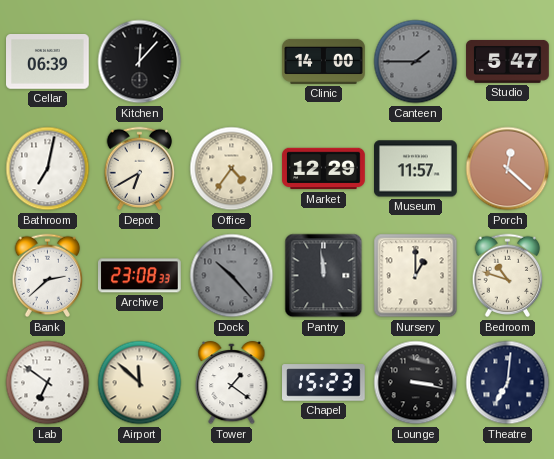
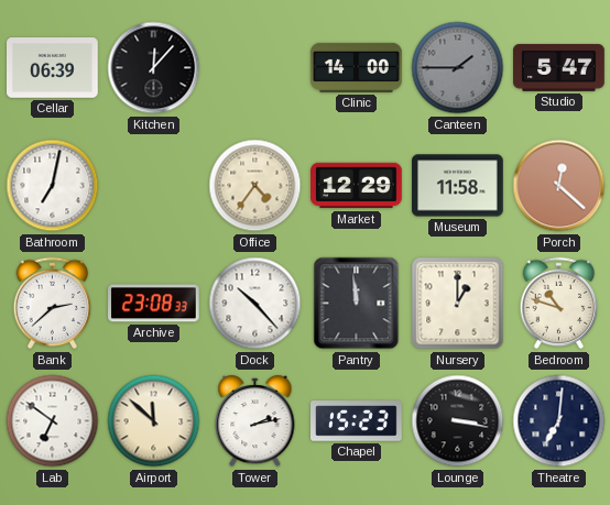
Depot: 6:40 -> none
Museum: 11:57 -> 11:58
Dock dial: grey -> white
Tower: 1:21 -> 2:13
